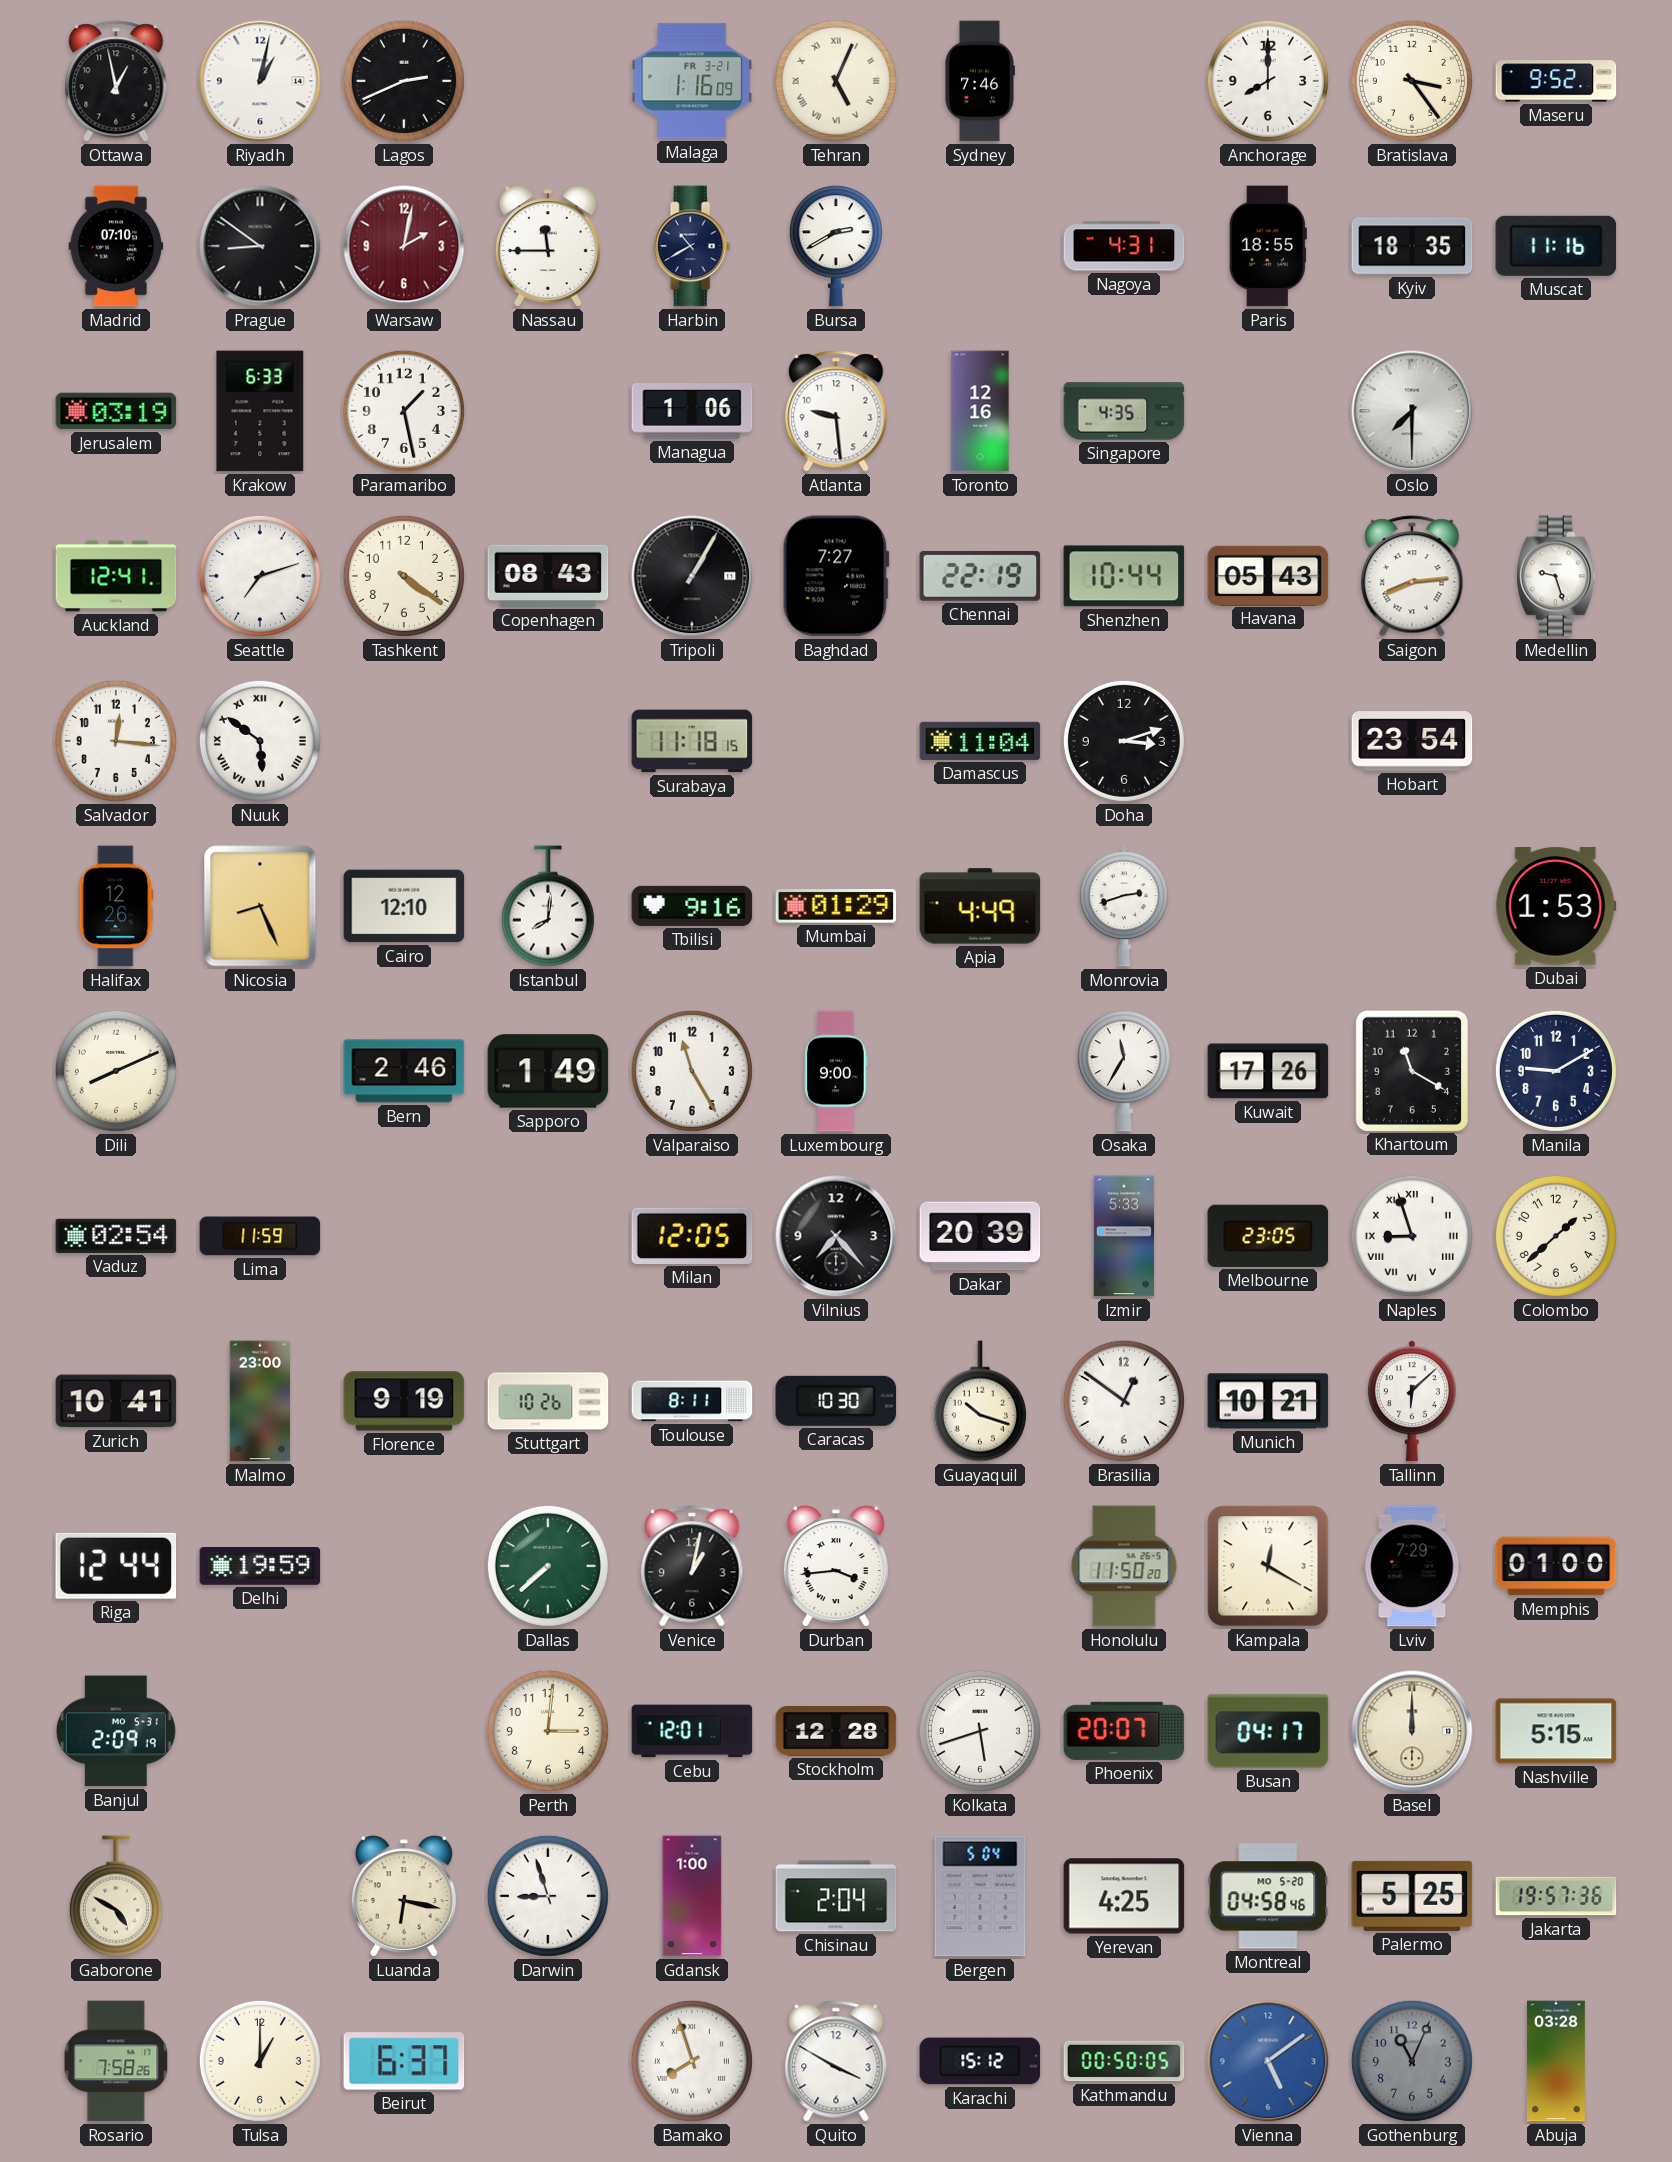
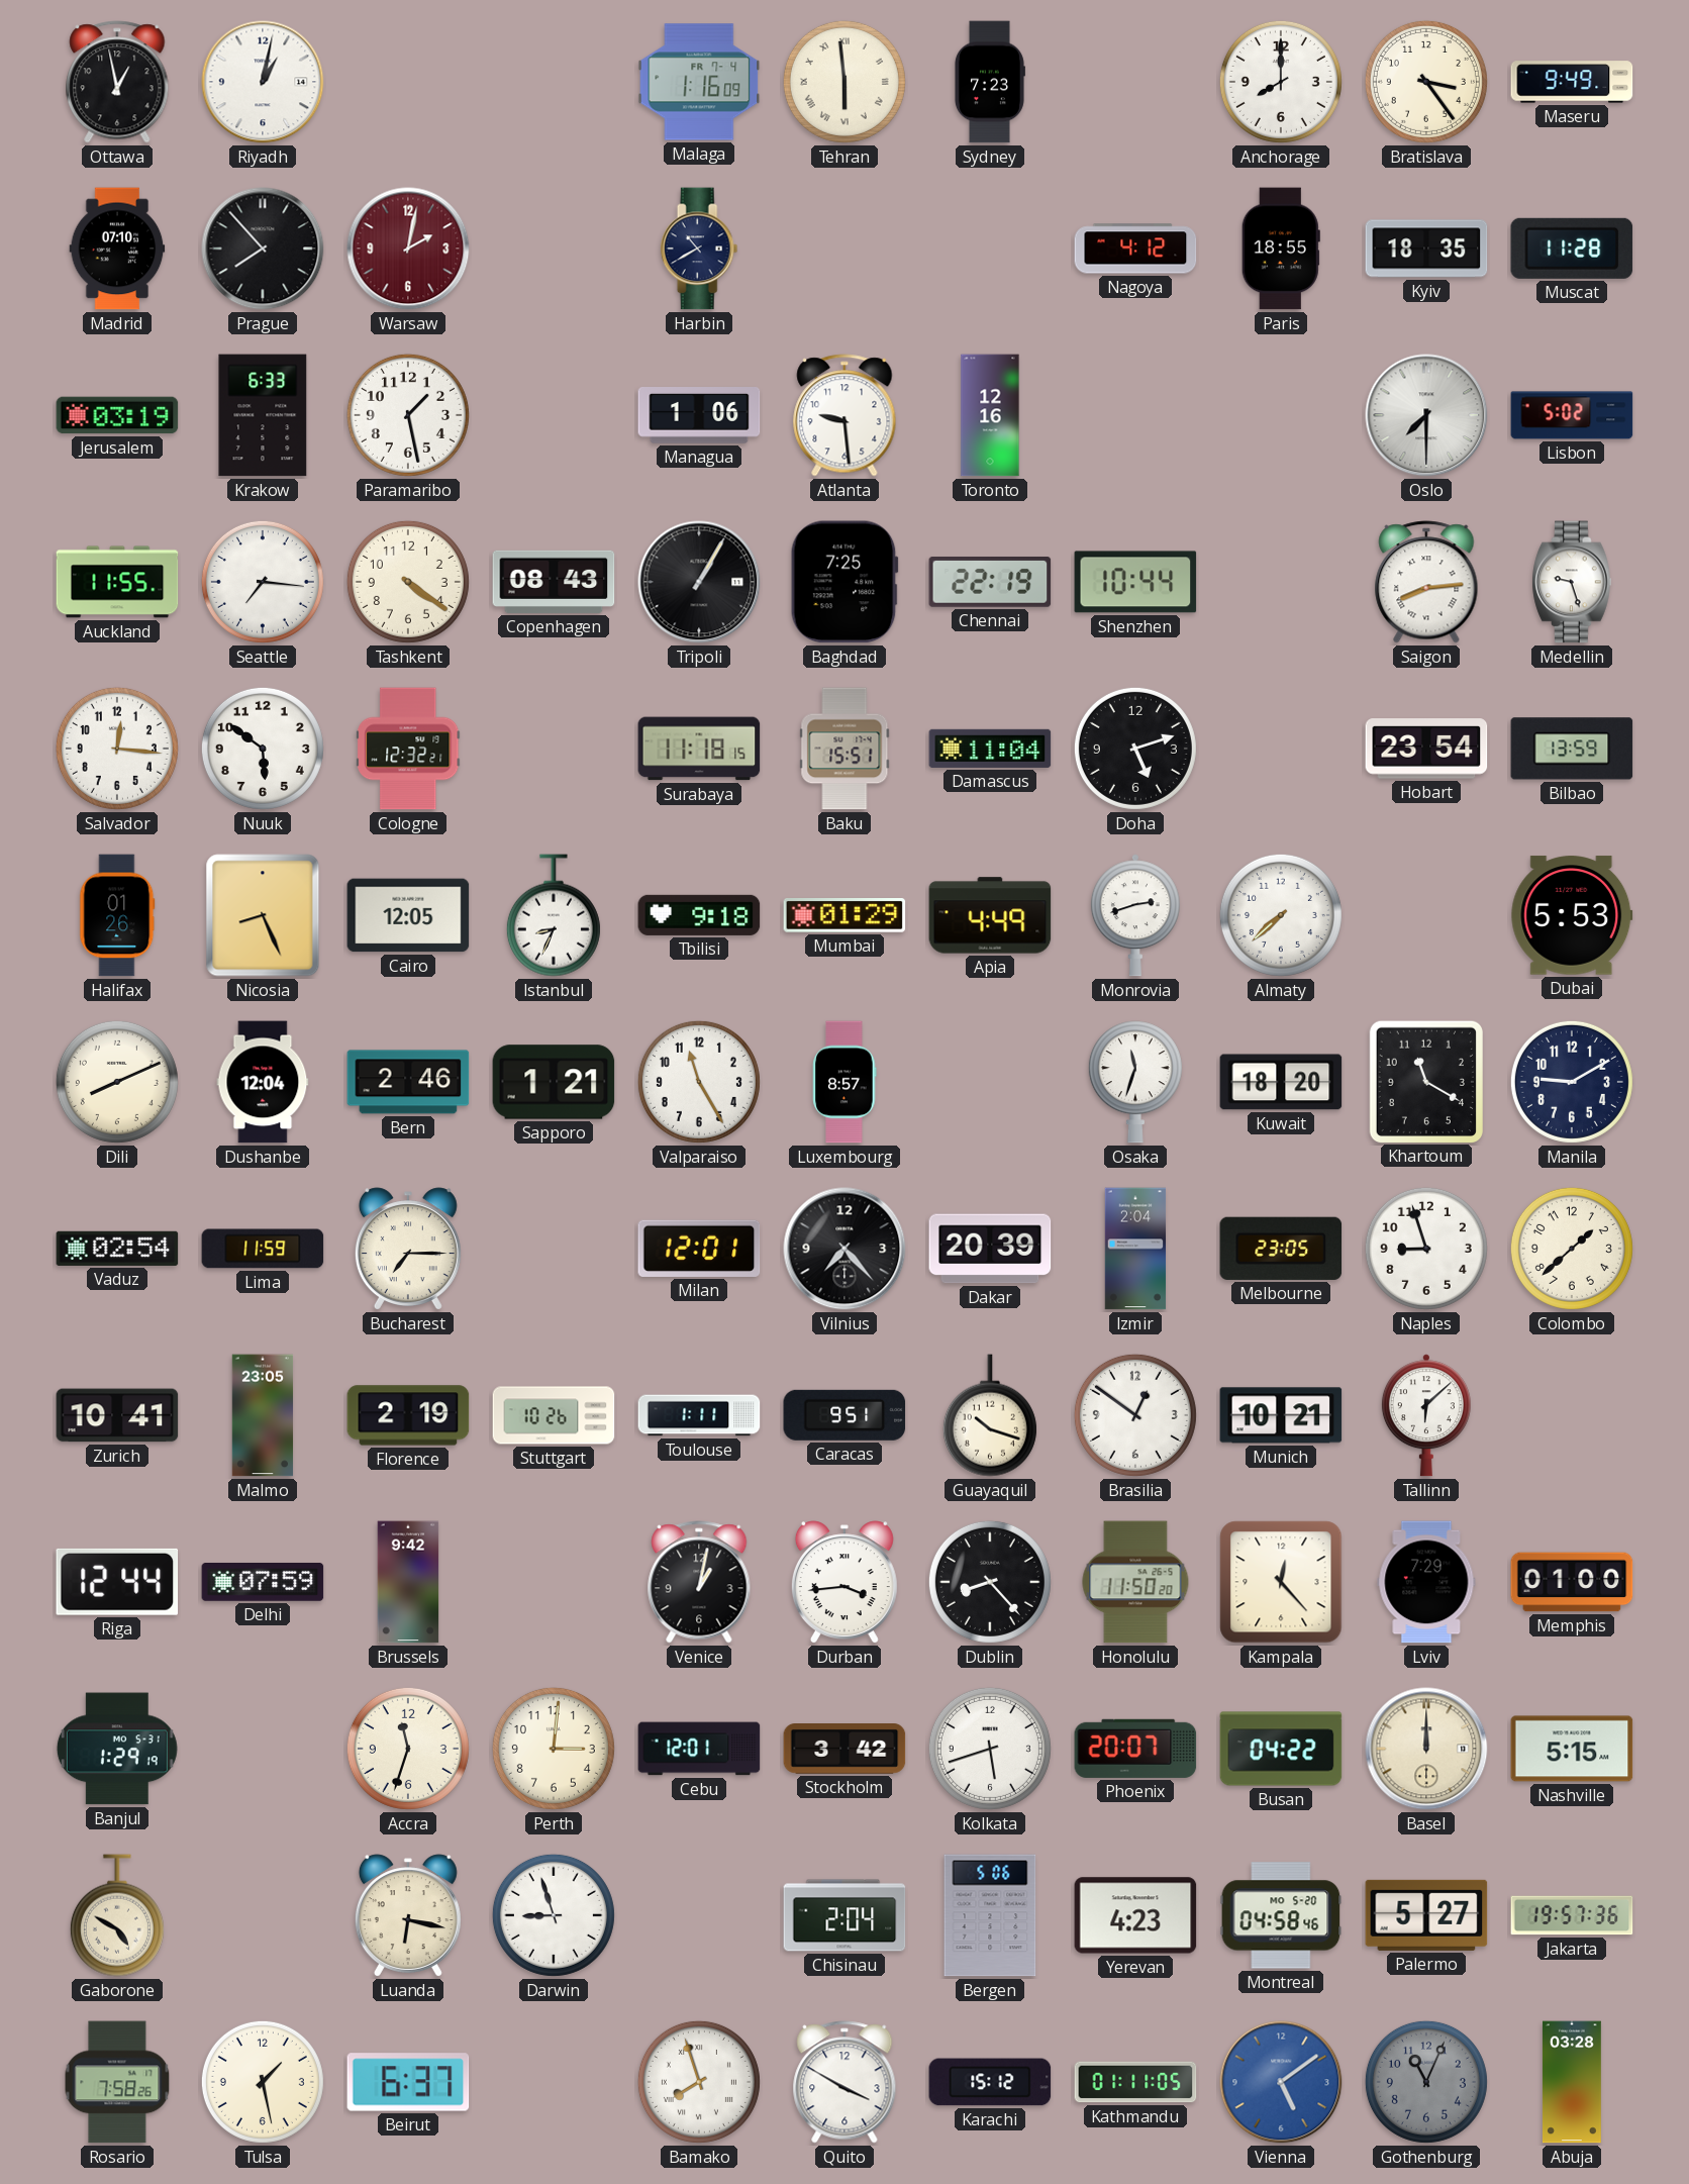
Lagos: 2:41 -> none
Malaga date: FR 3-21 -> FR 7-4
Tehran: 5:04 -> 5:59
Sydney: 7:46 -> 7:23
Maseru: 9:52 -> 9:49
Prague: 8:51 -> 7:53
Nassau: 11:45 -> none
Bursa: 2:40 -> none
Nagoya: 4:31 -> 4:12
Muscat: 11:16 -> 11:28
Singapore: 4:35 -> none
Lisbon: none -> 5:02
Auckland: 12:41 -> 11:55
Seattle: 7:12 -> 7:16
Baghdad: 7:27 -> 7:25
Havana: 05:43 -> none
Nuuk numerals: Roman -> Arabic
Cologne: none -> 12:32
Baku: none -> 15:51
Doha: 3:12 -> 5:12
Bilbao: none -> 13:59
Halifax: 12:26 -> 01:26
Cairo: 12:10 -> 12:05
Istanbul: 8:01 -> 8:34
Tbilisi: 9:16 -> 9:18
Almaty: none -> 7:38
Dubai: 1:53 -> 5:53
Dushanbe: none -> 12:04
Sapporo: 1:49 -> 1:21
Luxembourg: 9:00 -> 8:57
Osaka: 11:35 -> 11:33
Kuwait: 17:26 -> 18:20
Bucharest: none -> 7:15
Milan: 12:05 -> 12:01
Izmir: 5:33 -> 2:04
Naples numerals: Roman -> Arabic
Malmo: 23:00 -> 23:05
Florence: 9:19 -> 2:19
Toulouse: 8:11 -> 1:11
Caracas: 10:30 -> 9:51
Delhi: 19:59 -> 07:59
Brussels: none -> 9:42
Dallas: 7:38 -> none
Dublin: none -> 8:23
Kampala: 12:20 -> 12:23
Banjul: 2:09 -> 1:29
Accra: none -> 11:33
Stockholm: 12:28 -> 3:42
Busan: 04:17 -> 04:22
Gdansk: 1:00 -> none
Bergen: 5:04 -> 5:06
Yerevan: 4:25 -> 4:23
Palermo: 5:25 -> 5:27
Tulsa: 1:00 -> 1:28
Kathmandu: 00:50 -> 01:11
